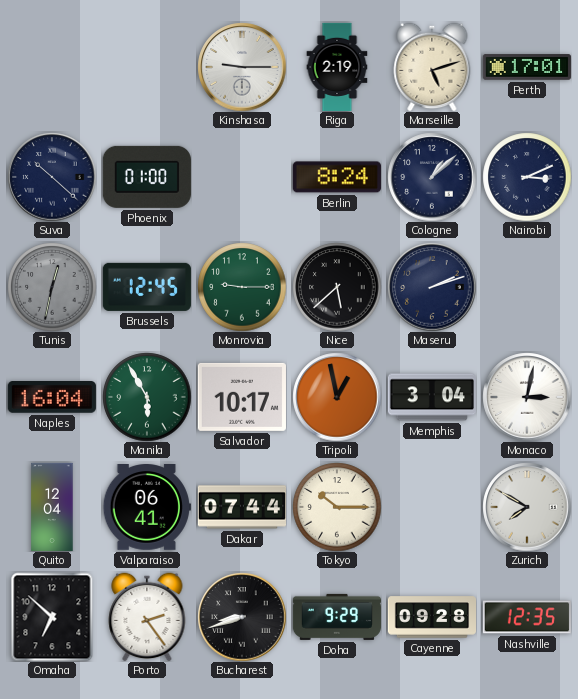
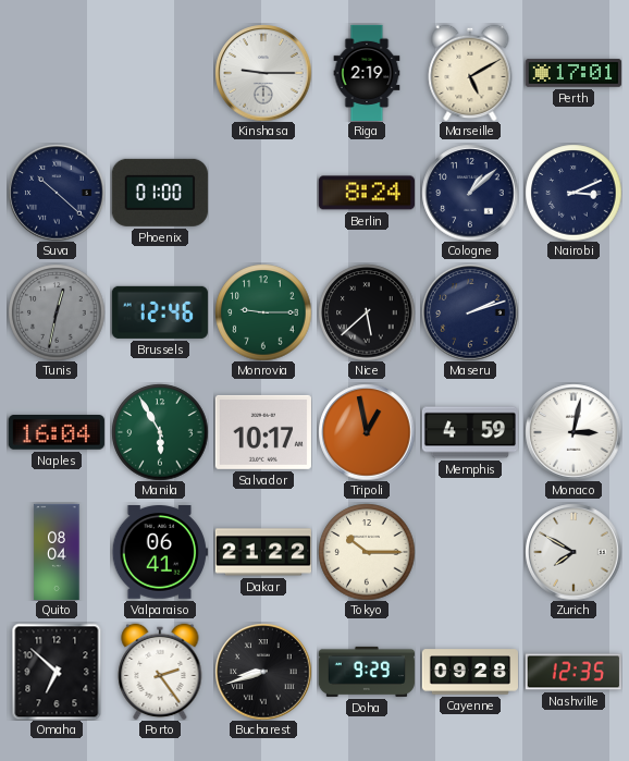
Marseille: 5:12 -> 5:10
Brussels: 12:45 -> 12:46
Memphis: 3:04 -> 4:59
Quito: 12:04 -> 08:04
Dakar: 07:44 -> 21:22
